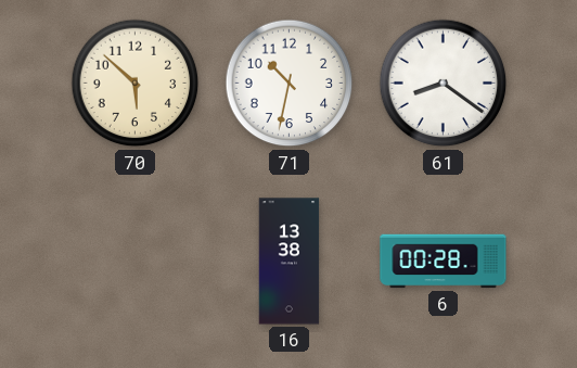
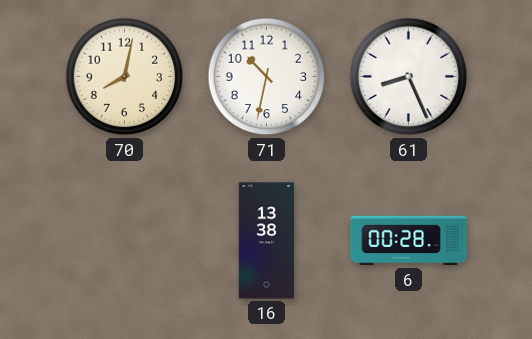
70: 5:52 -> 8:02
61: 8:21 -> 8:26
